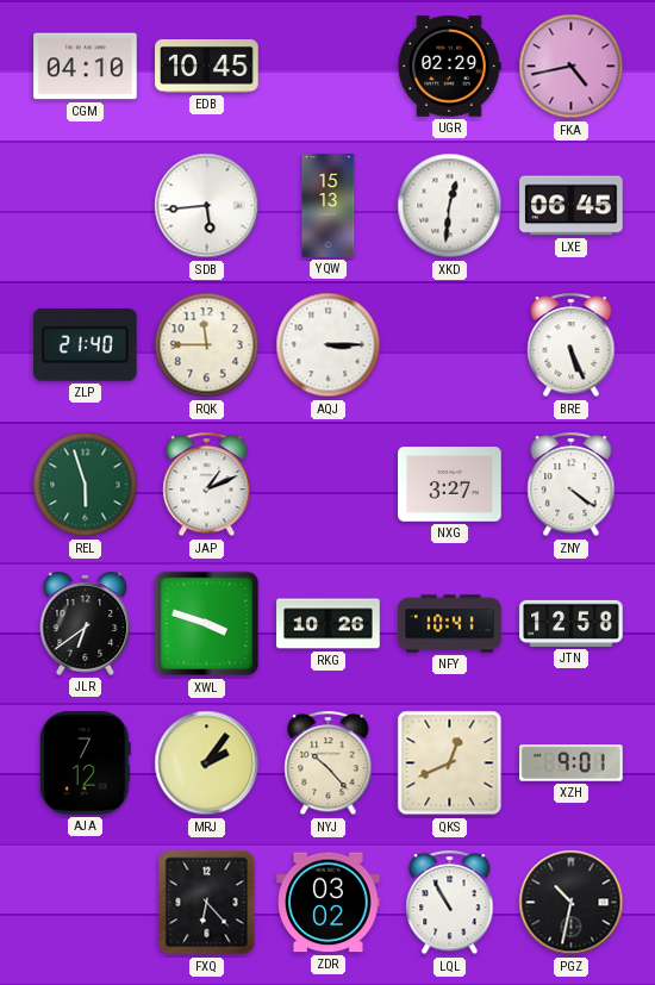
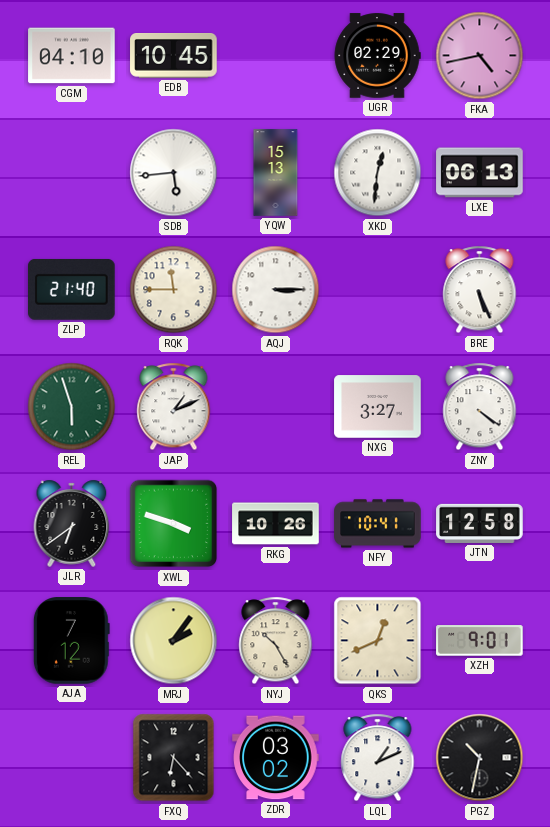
LXE: 06:45 -> 06:13
NYJ: 10:23 -> 10:25
LQL: 10:55 -> 1:11
